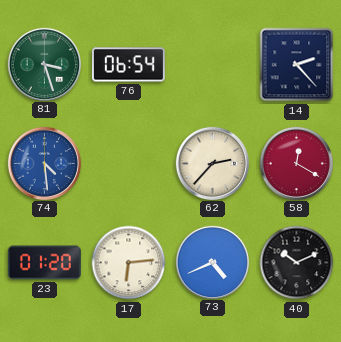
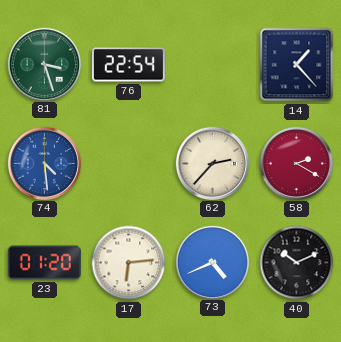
76: 06:54 -> 22:54
14: 2:23 -> 1:23
58: 12:20 -> 2:20
